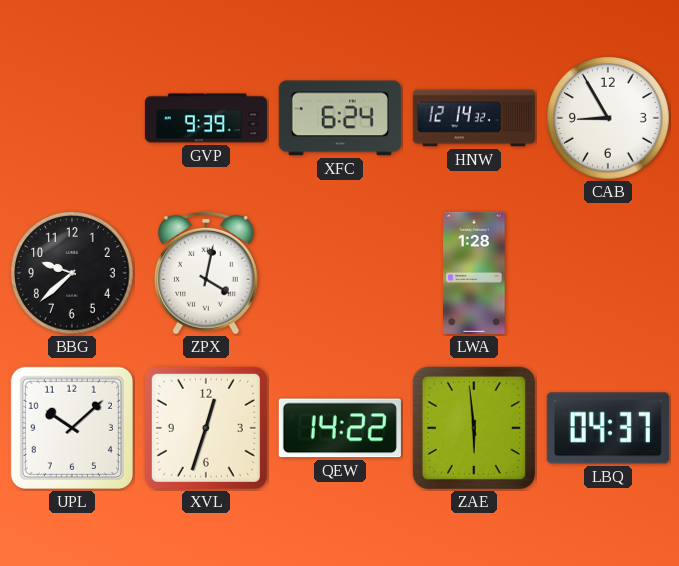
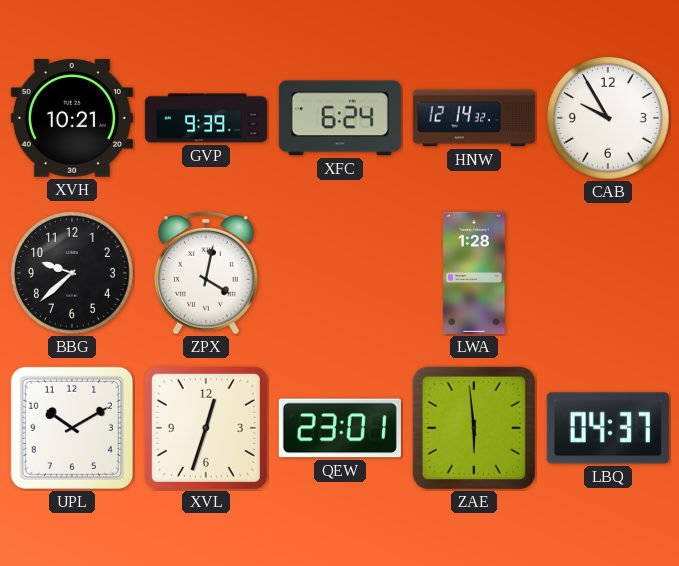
XVH: none -> 10:21
CAB: 8:55 -> 9:55
UPL: 10:08 -> 10:10
QEW: 14:22 -> 23:01
